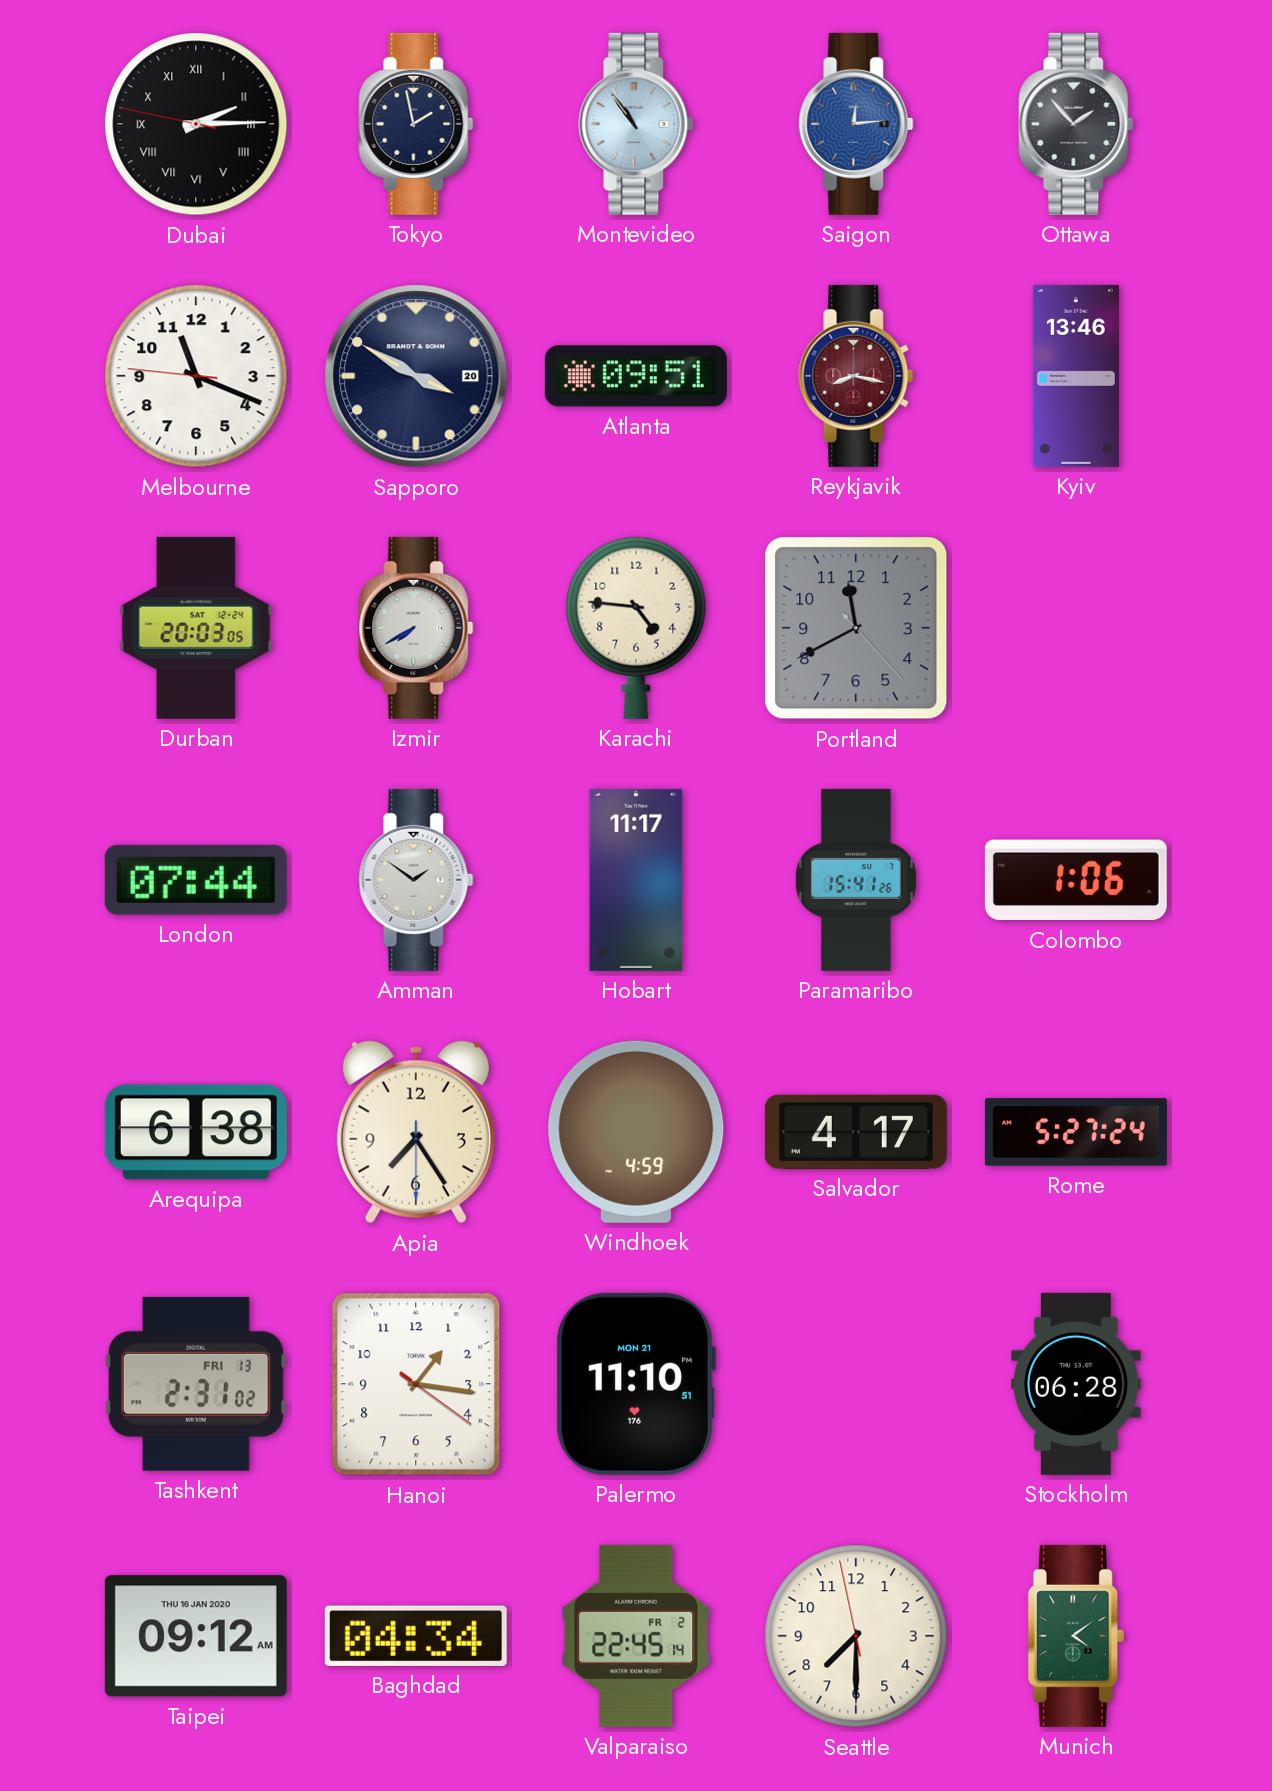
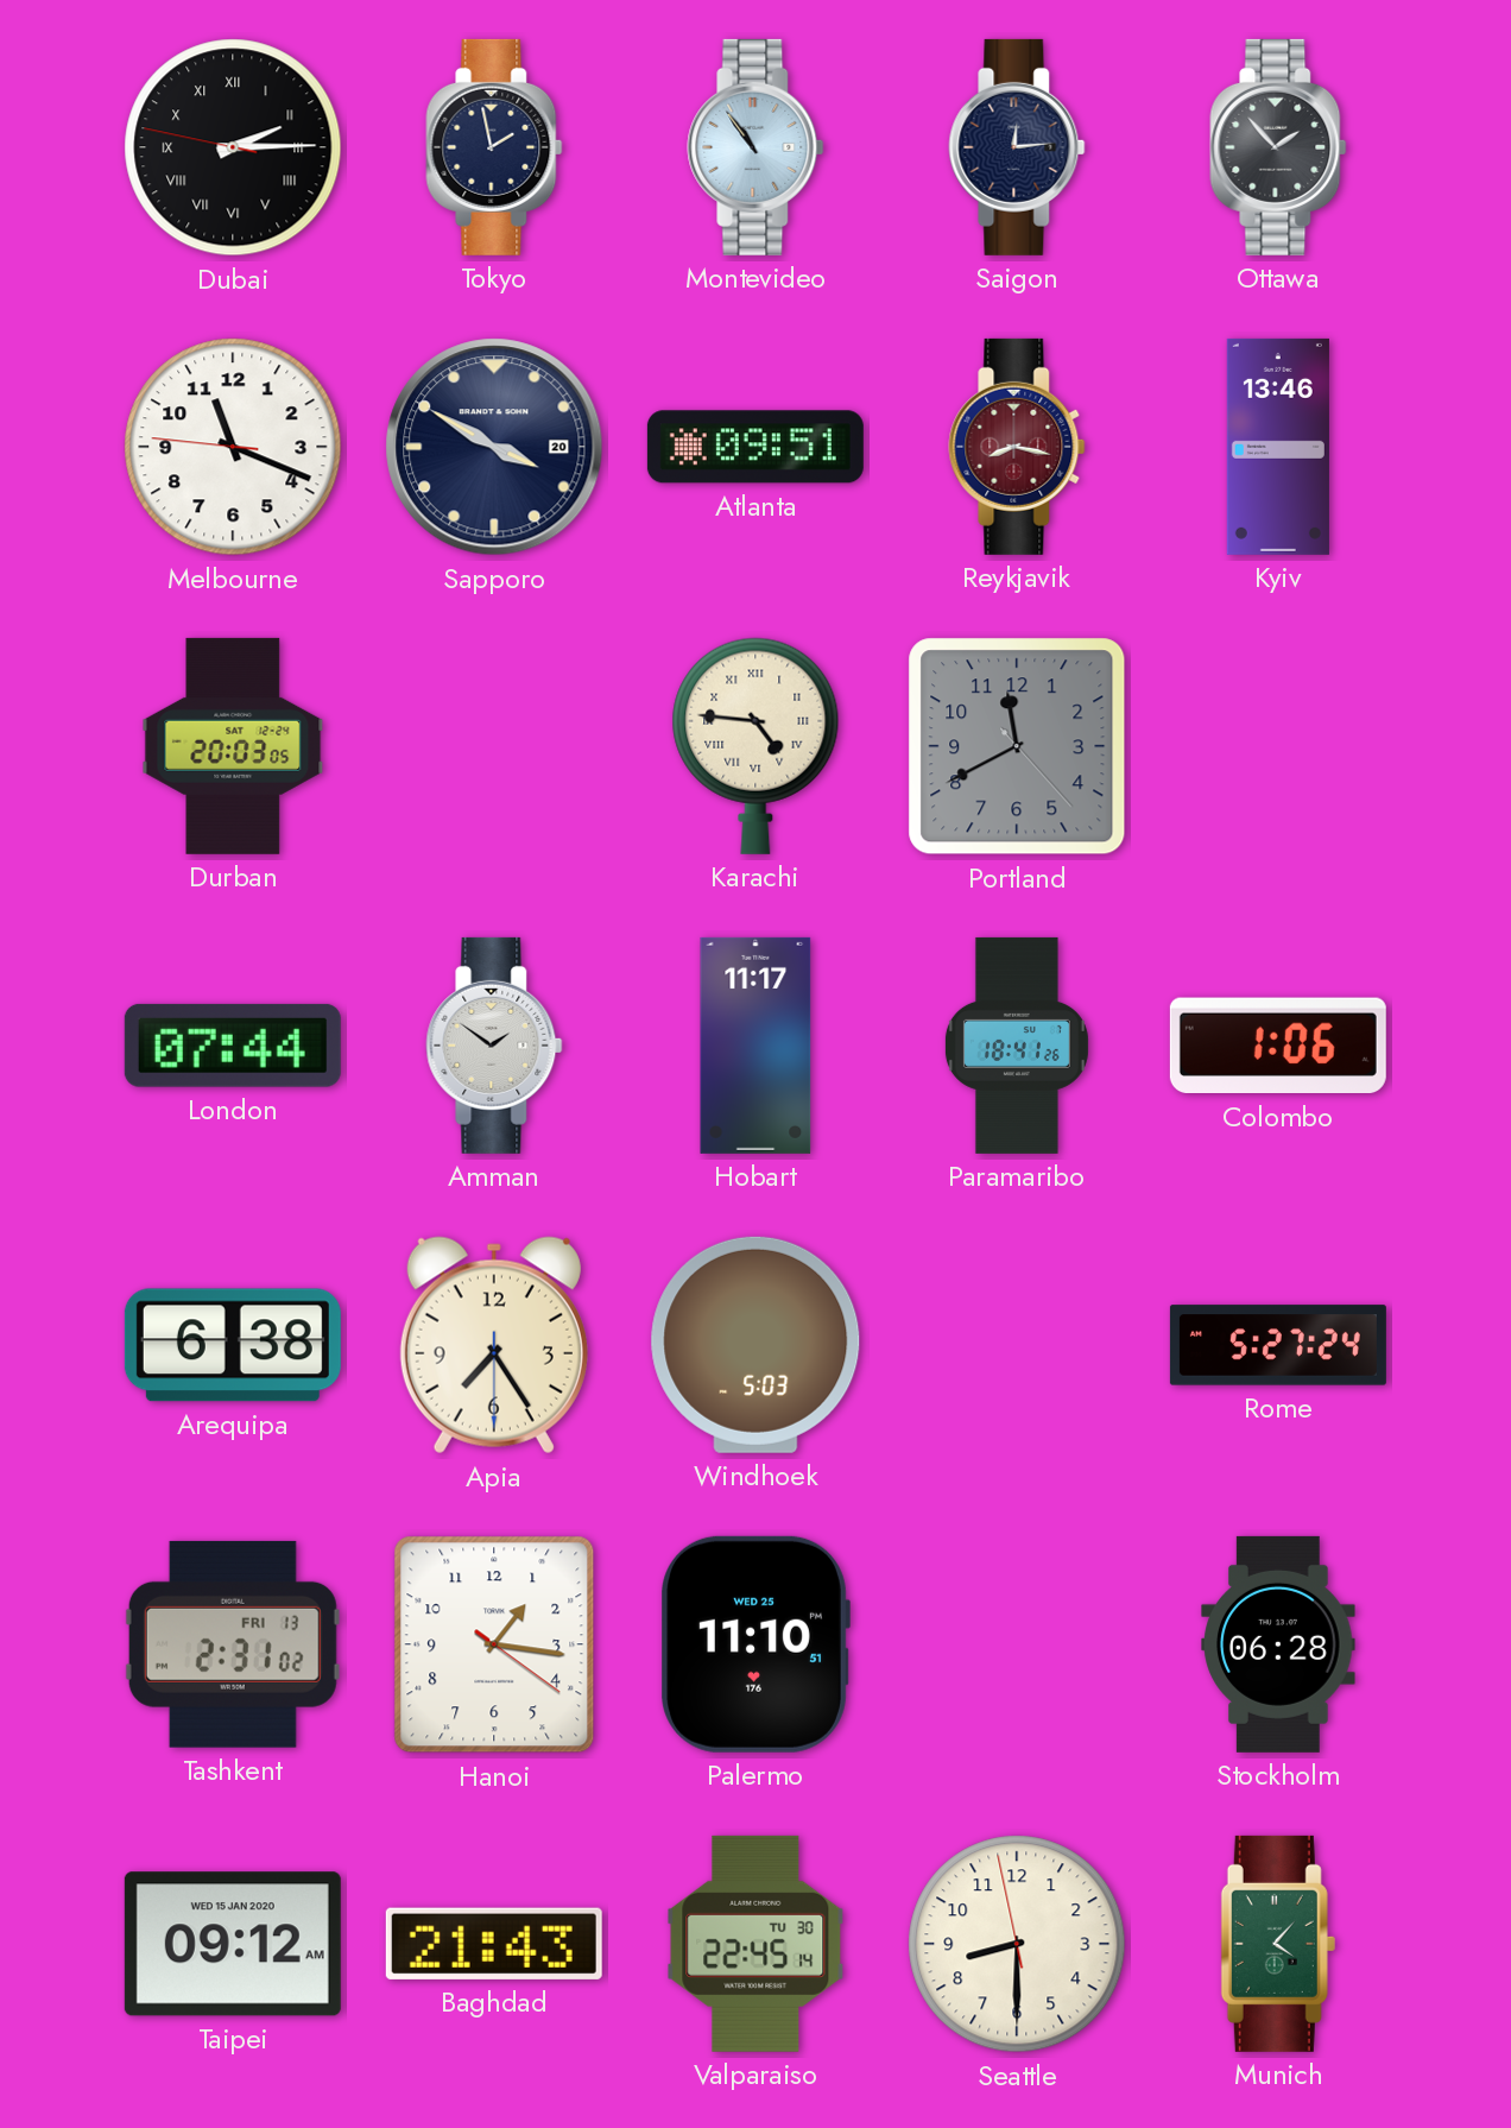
Saigon dial: blue -> navy
Izmir: 7:40 -> none
Karachi numerals: Arabic -> Roman
Paramaribo: 15:41 -> 18:41
Windhoek: 4:59 -> 5:03
Salvador: 4:17 -> none
Palermo date: MON 21 -> WED 25
Taipei date: THU 16 JAN 2020 -> WED 15 JAN 2020
Baghdad: 04:34 -> 21:43
Valparaiso date: FR 2 -> TU 30
Seattle: 7:29 -> 8:29
Munich: 4:09 -> 4:07
